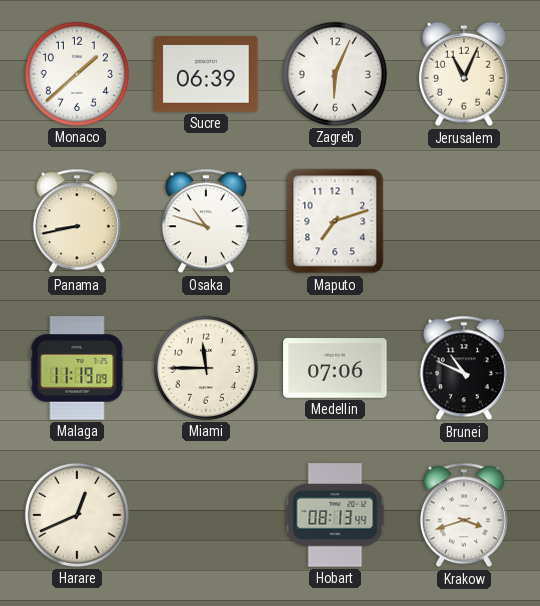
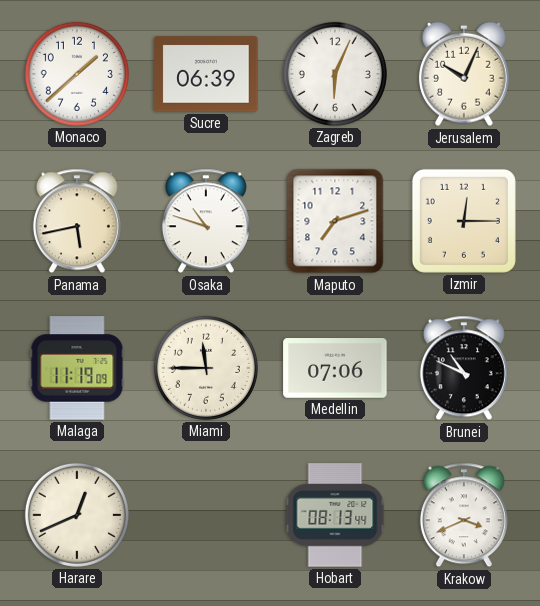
Jerusalem: 11:04 -> 10:04
Panama: 8:43 -> 5:43
Izmir: none -> 12:15
Krakow: 3:42 -> 3:41
